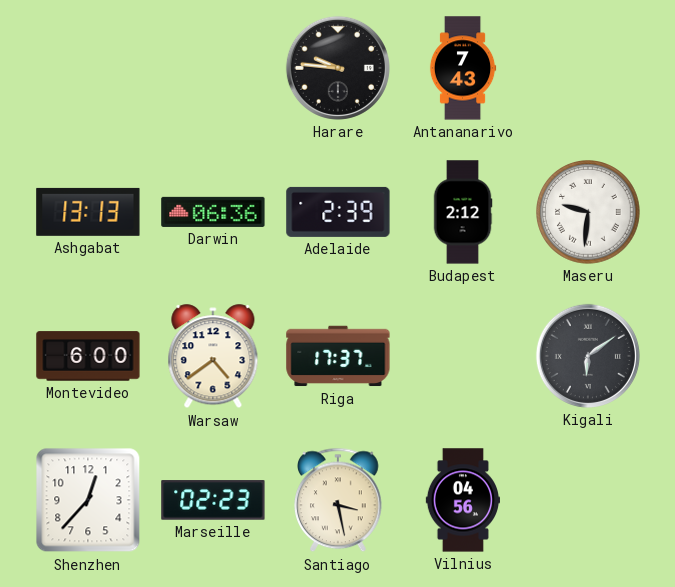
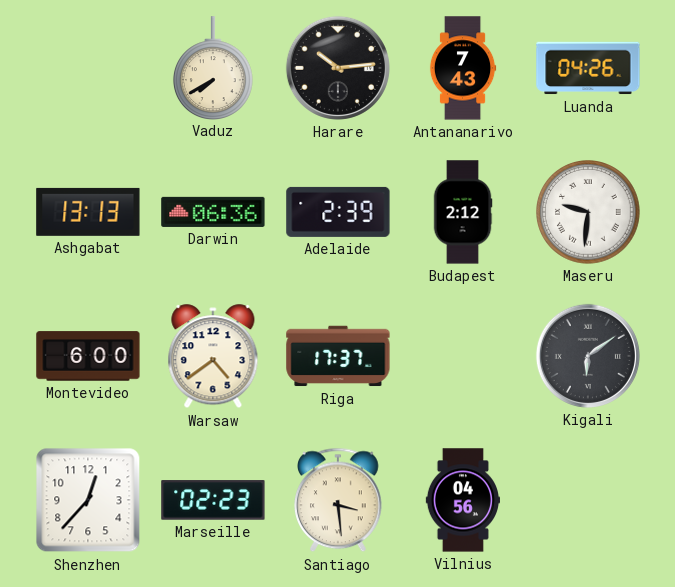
Vaduz: none -> 7:40
Harare: 9:46 -> 10:14
Luanda: none -> 04:26
Santiago: 3:28 -> 3:29
